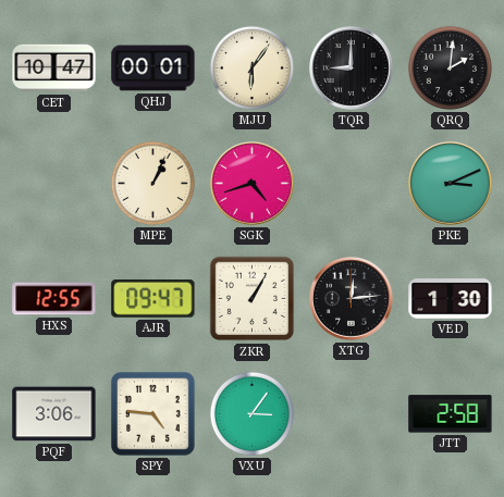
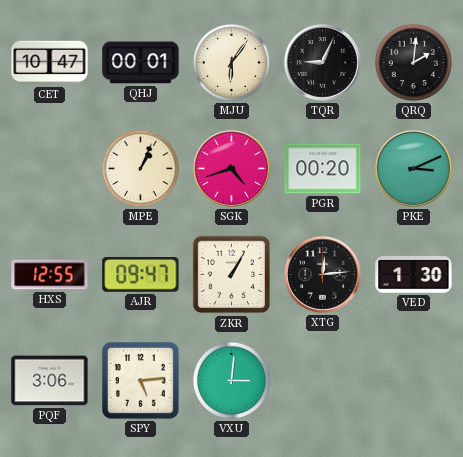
TQR: 9:00 -> 9:04
PGR: none -> 00:20
SPY: 4:46 -> 5:14
VXU: 3:06 -> 3:01
JTT: 2:58 -> none
